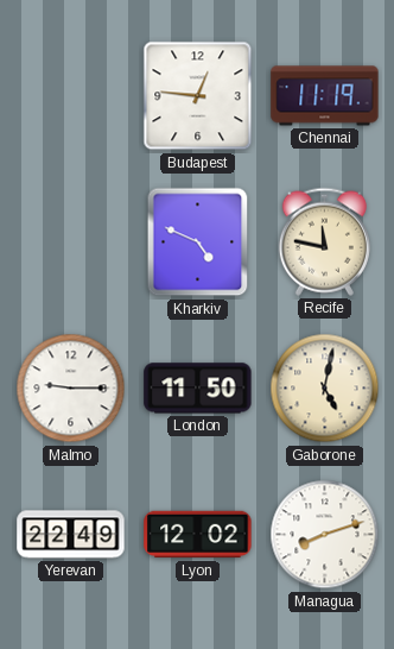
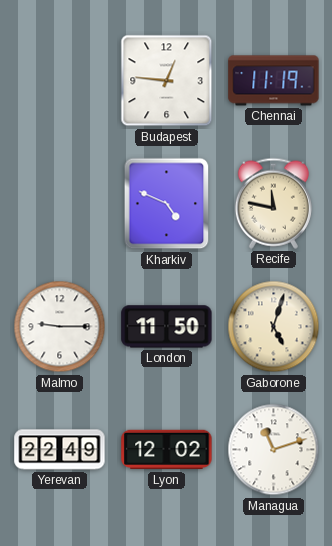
Gaborone: 5:02 -> 5:03
Managua: 8:12 -> 11:12
